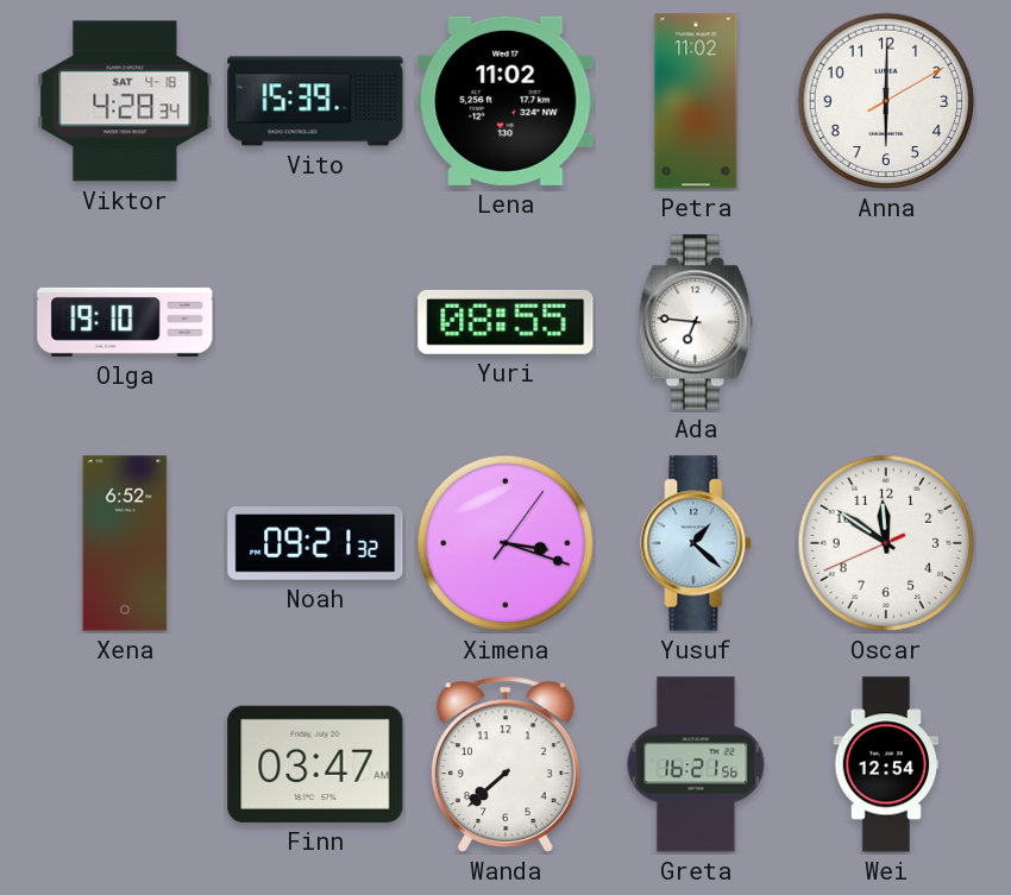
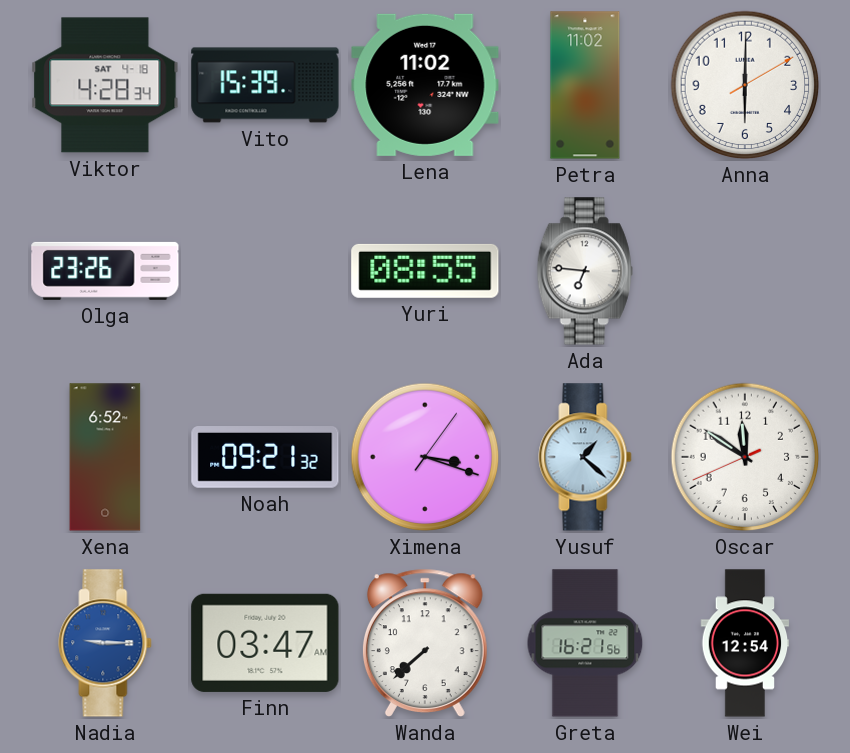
Olga: 19:10 -> 23:26
Nadia: none -> 9:15
